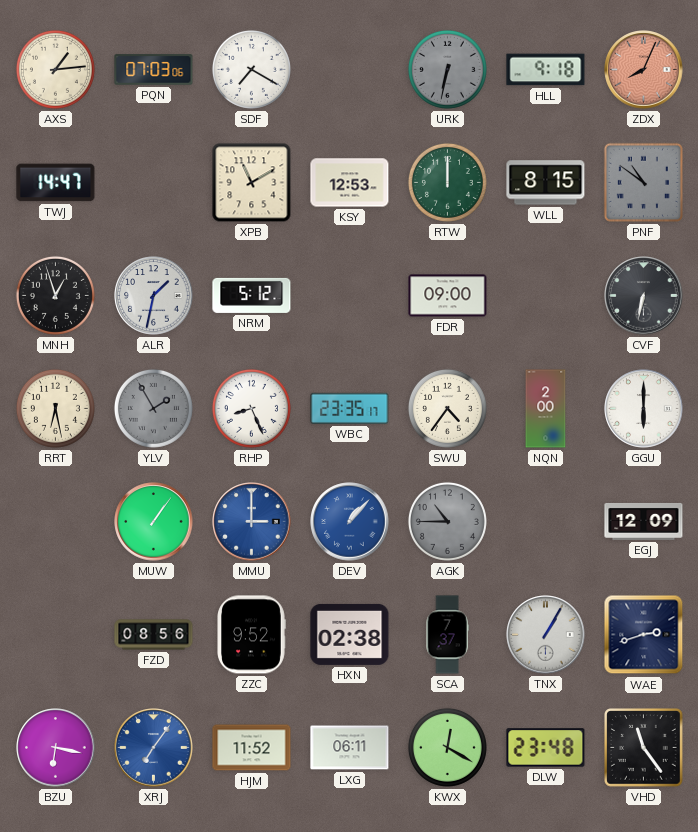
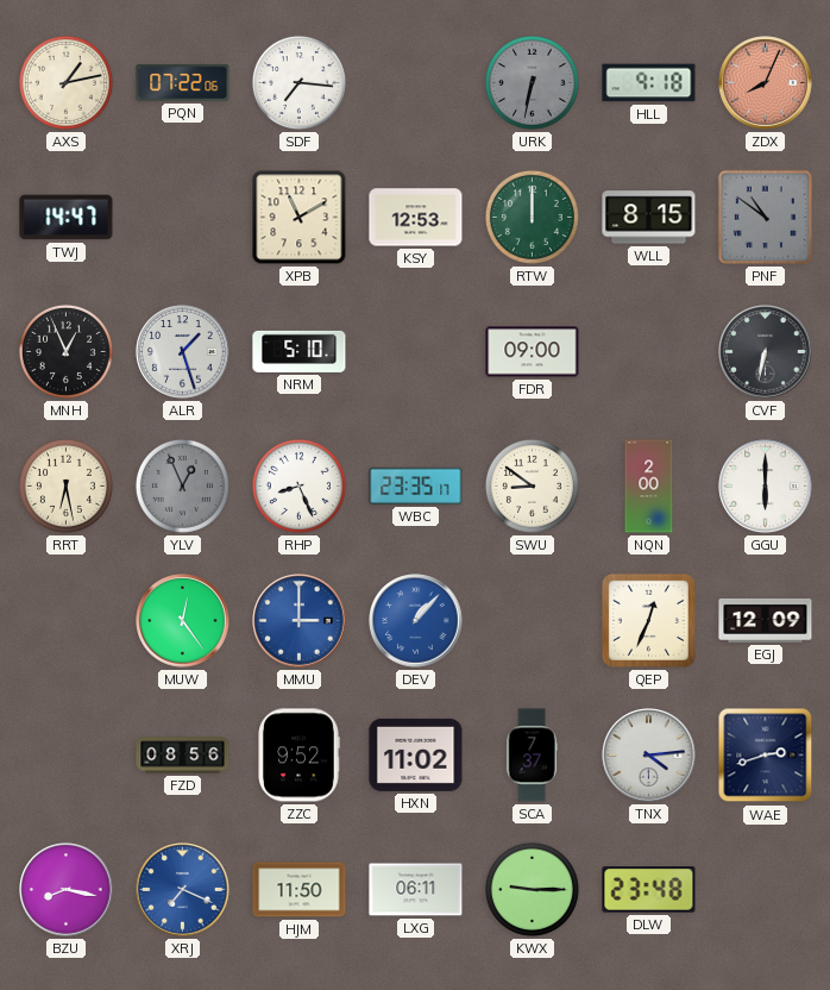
AXS: 1:14 -> 1:13
PQN: 07:03 -> 07:22
SDF: 7:20 -> 7:16
MNH: 12:57 -> 12:56
ALR: 1:32 -> 1:27
NRM: 5:12 -> 5:10
YLV: 1:55 -> 12:56
SWU: 4:36 -> 8:51
MUW: 1:06 -> 12:24
AGK: 10:45 -> none
QEP: none -> 12:34
HXN: 02:38 -> 11:02
TNX: 1:05 -> 4:14
BZU: 6:17 -> 8:17
XRJ: 7:06 -> 7:19
HJM: 11:52 -> 11:50
KWX: 12:20 -> 9:15
VHD: 11:24 -> none
